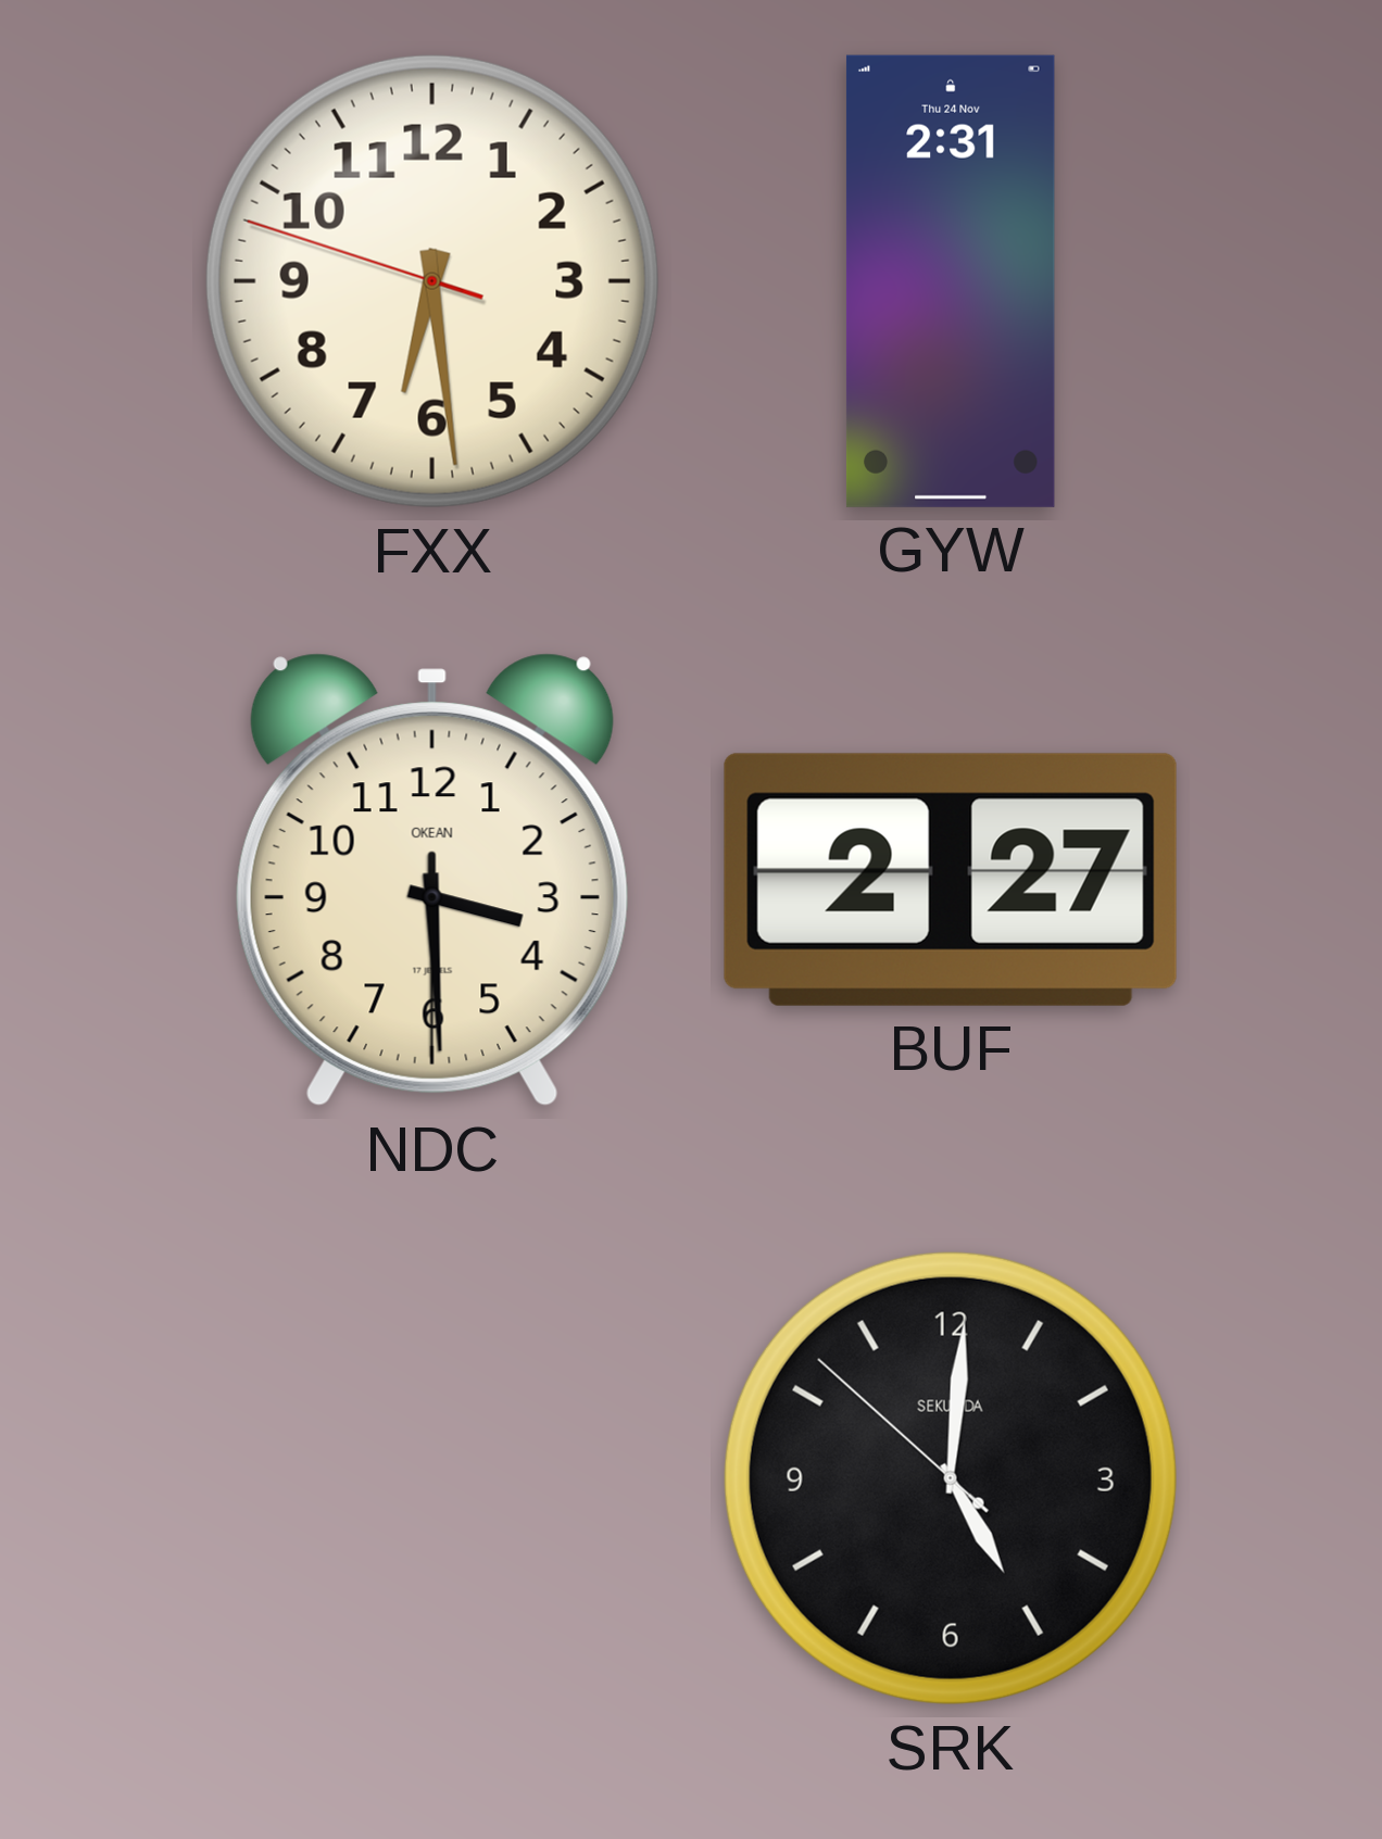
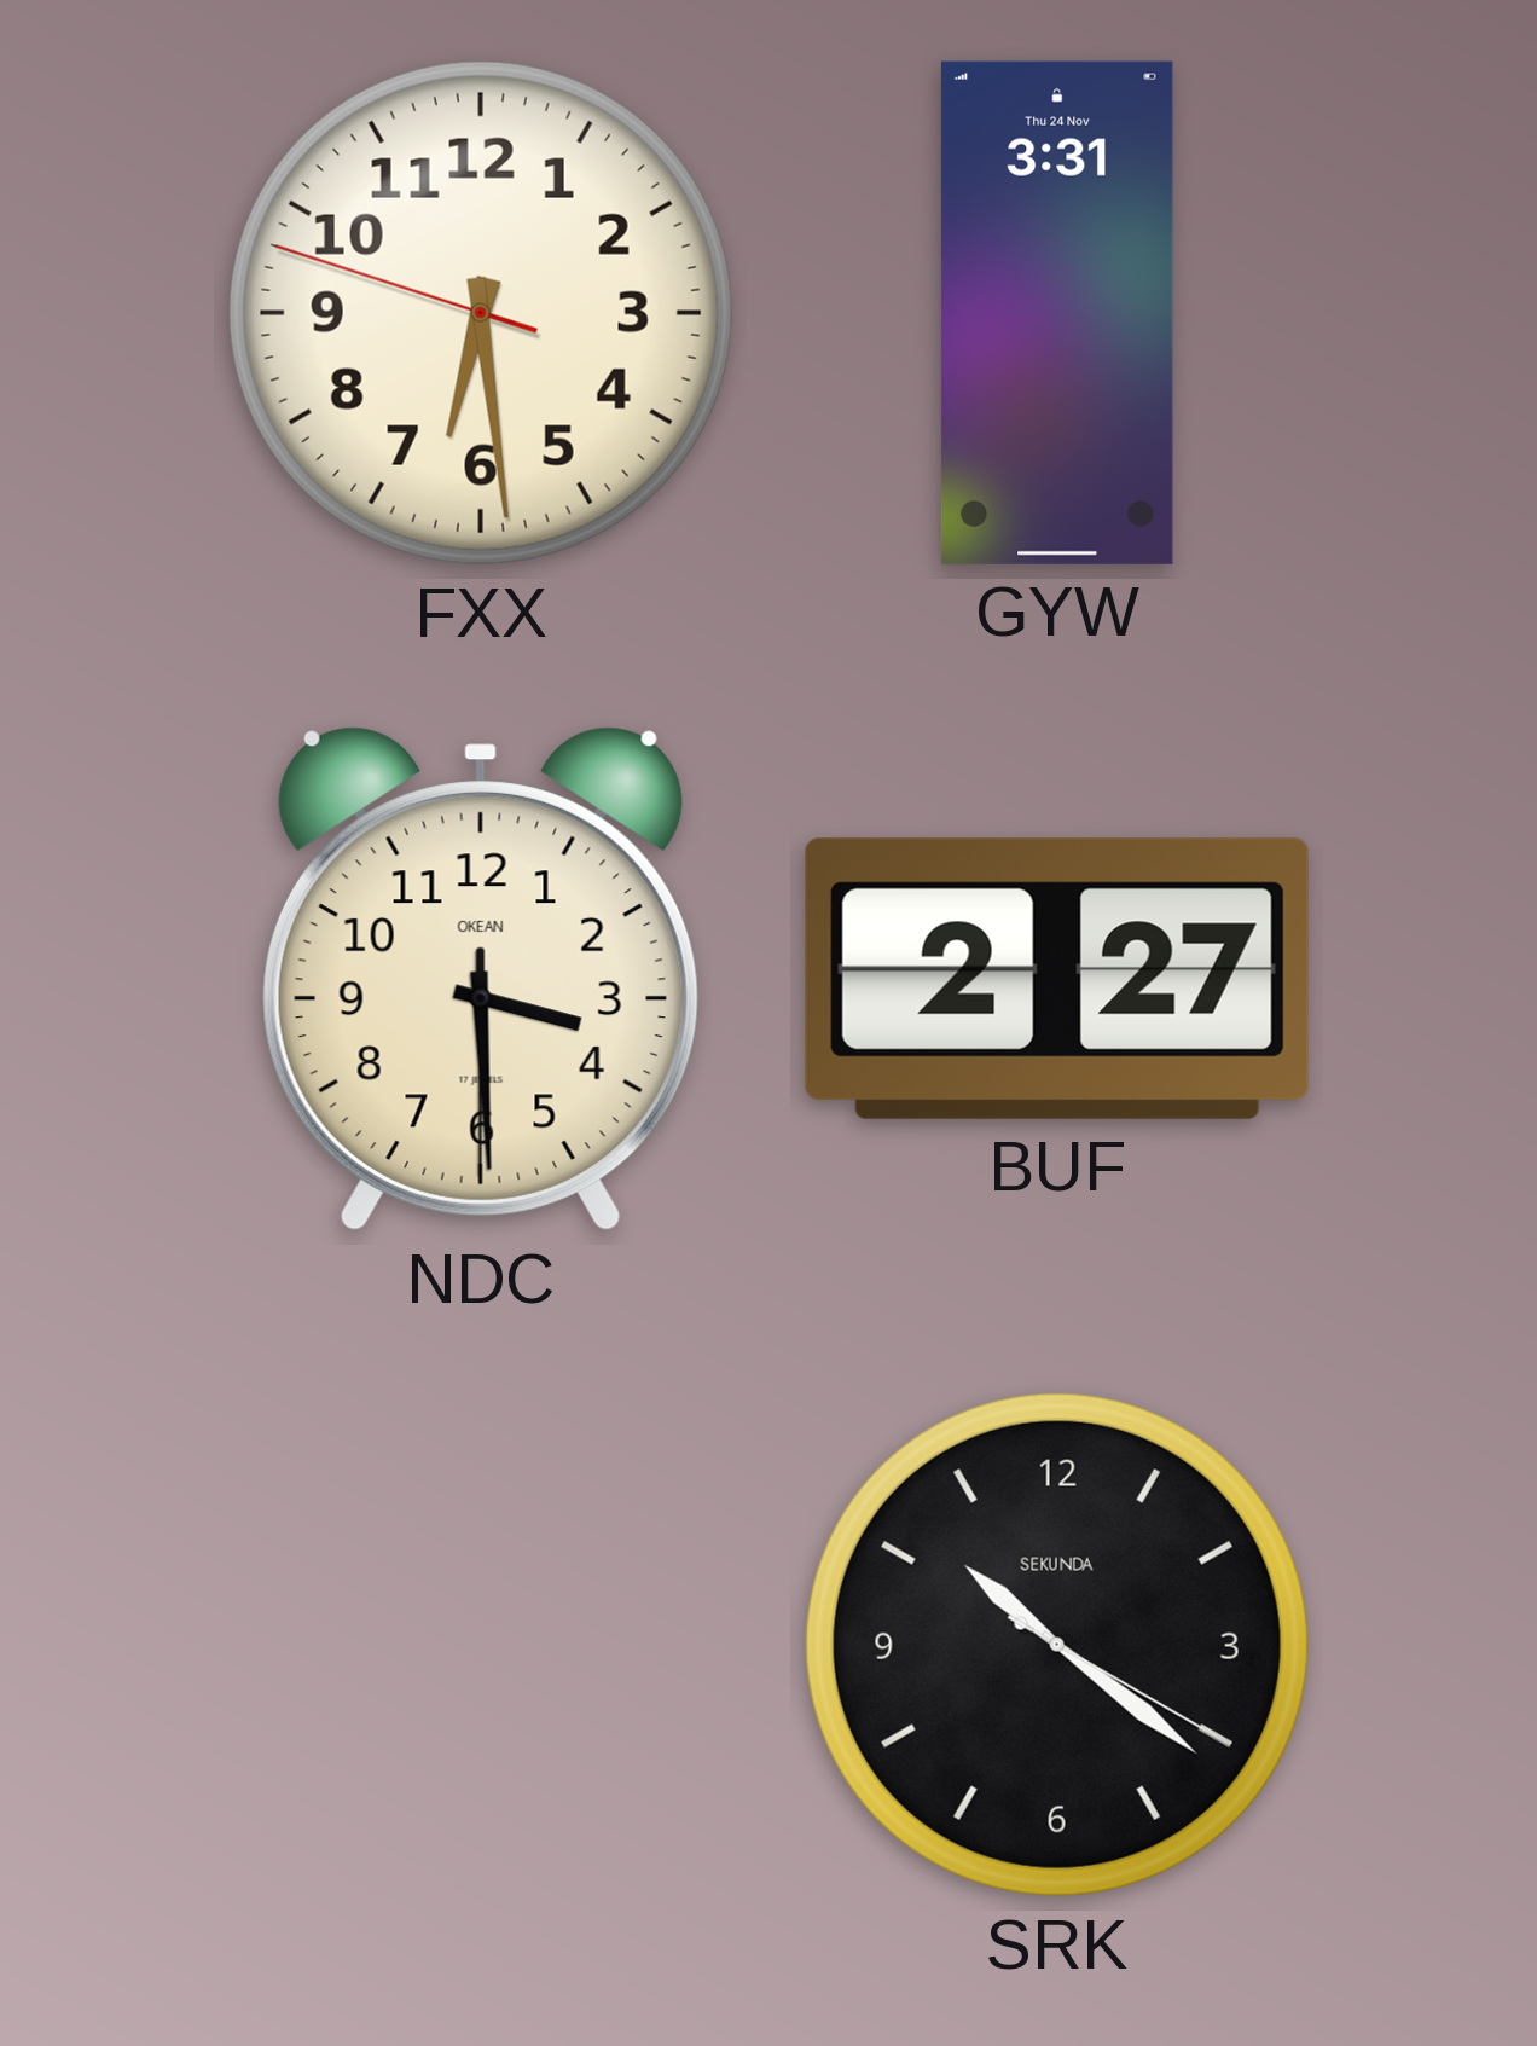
GYW: 2:31 -> 3:31
SRK: 5:00 -> 10:21
